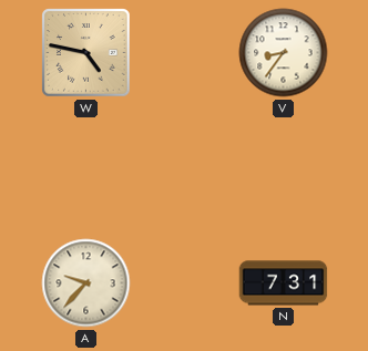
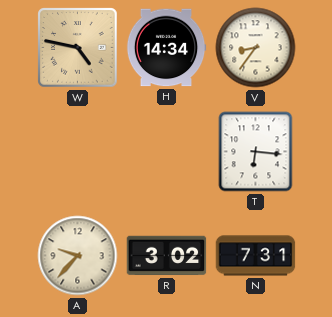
H: none -> 14:34
T: none -> 6:16
R: none -> 3:02
